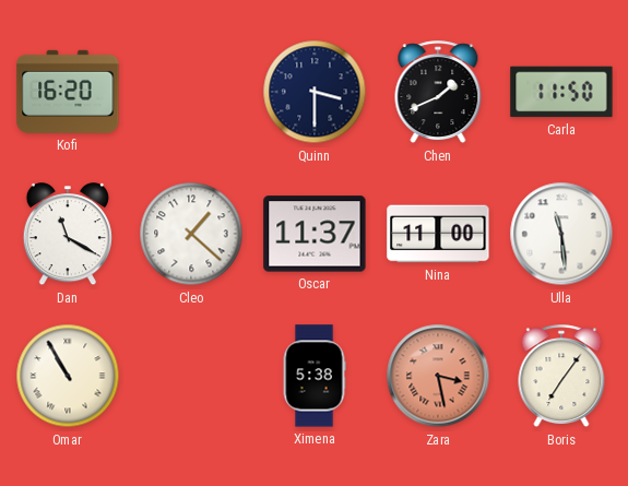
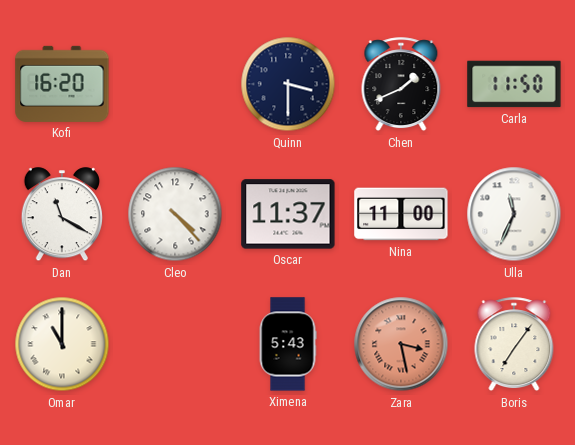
Cleo: 1:22 -> 4:23
Ulla: 11:29 -> 11:34
Omar: 10:55 -> 11:00
Ximena: 5:38 -> 5:43
